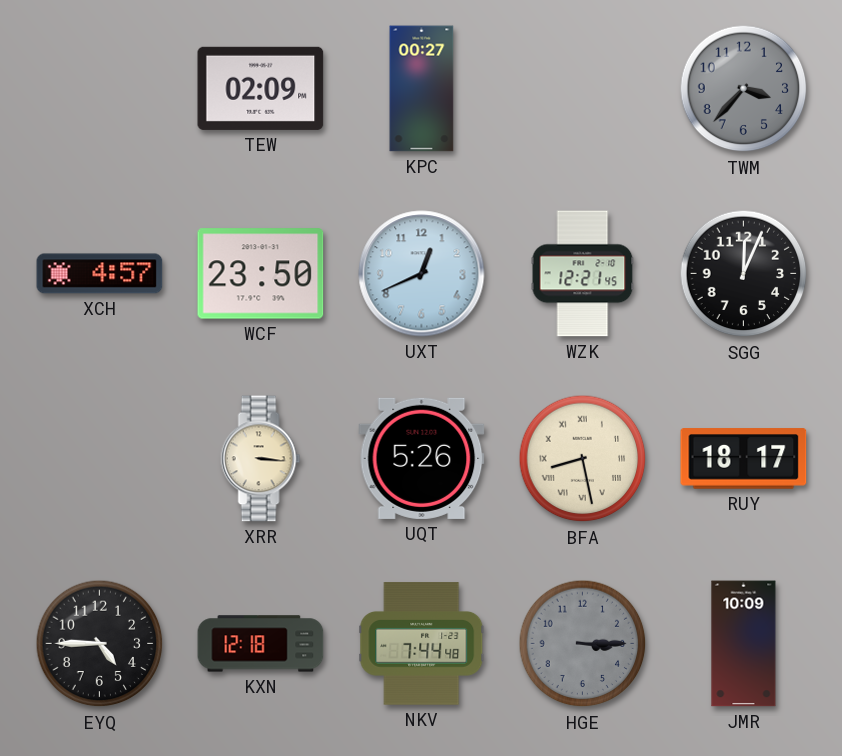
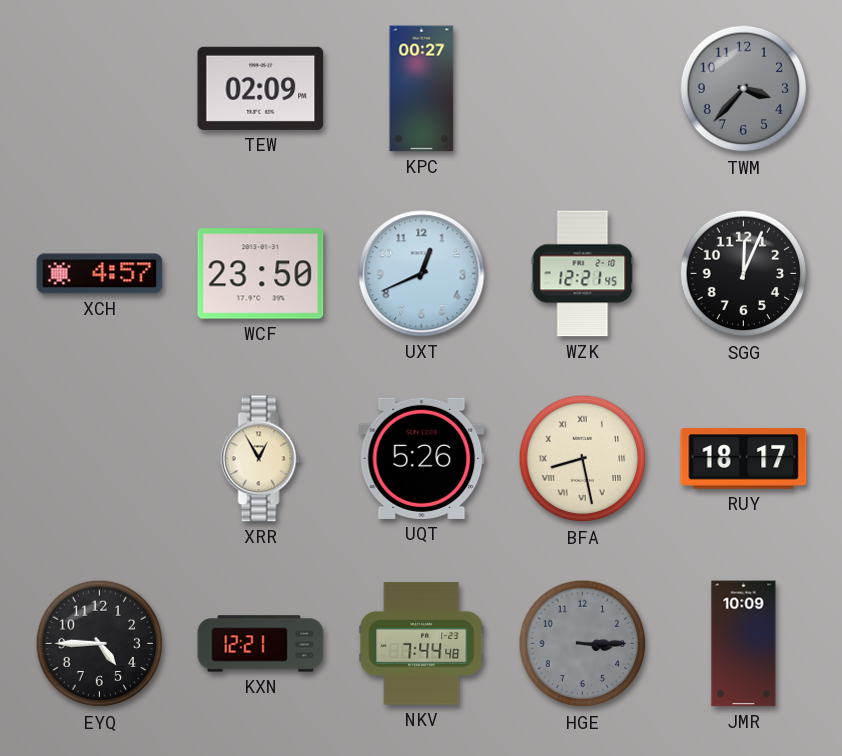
XRR: 3:16 -> 12:55
KXN: 12:18 -> 12:21
